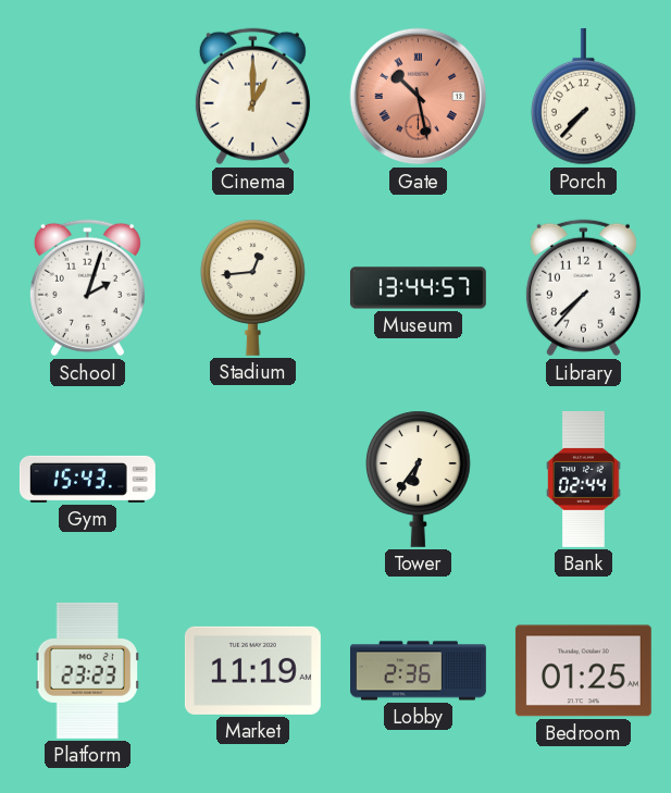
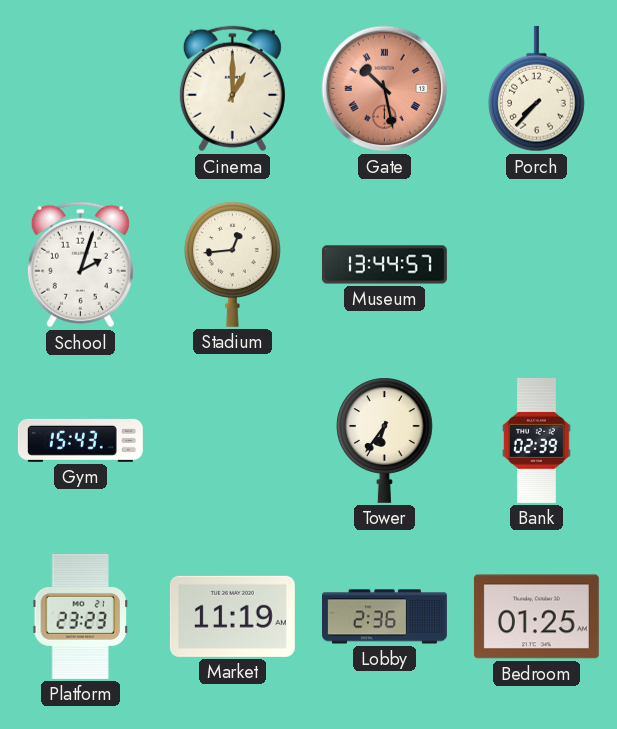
Library: 7:37 -> none
Bank: 02:44 -> 02:39
